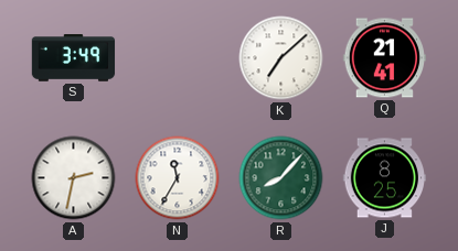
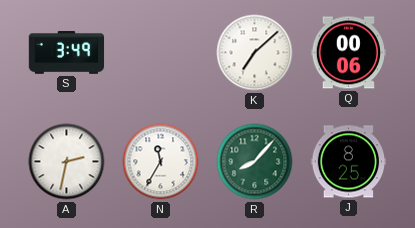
Q: 21:41 -> 00:06
